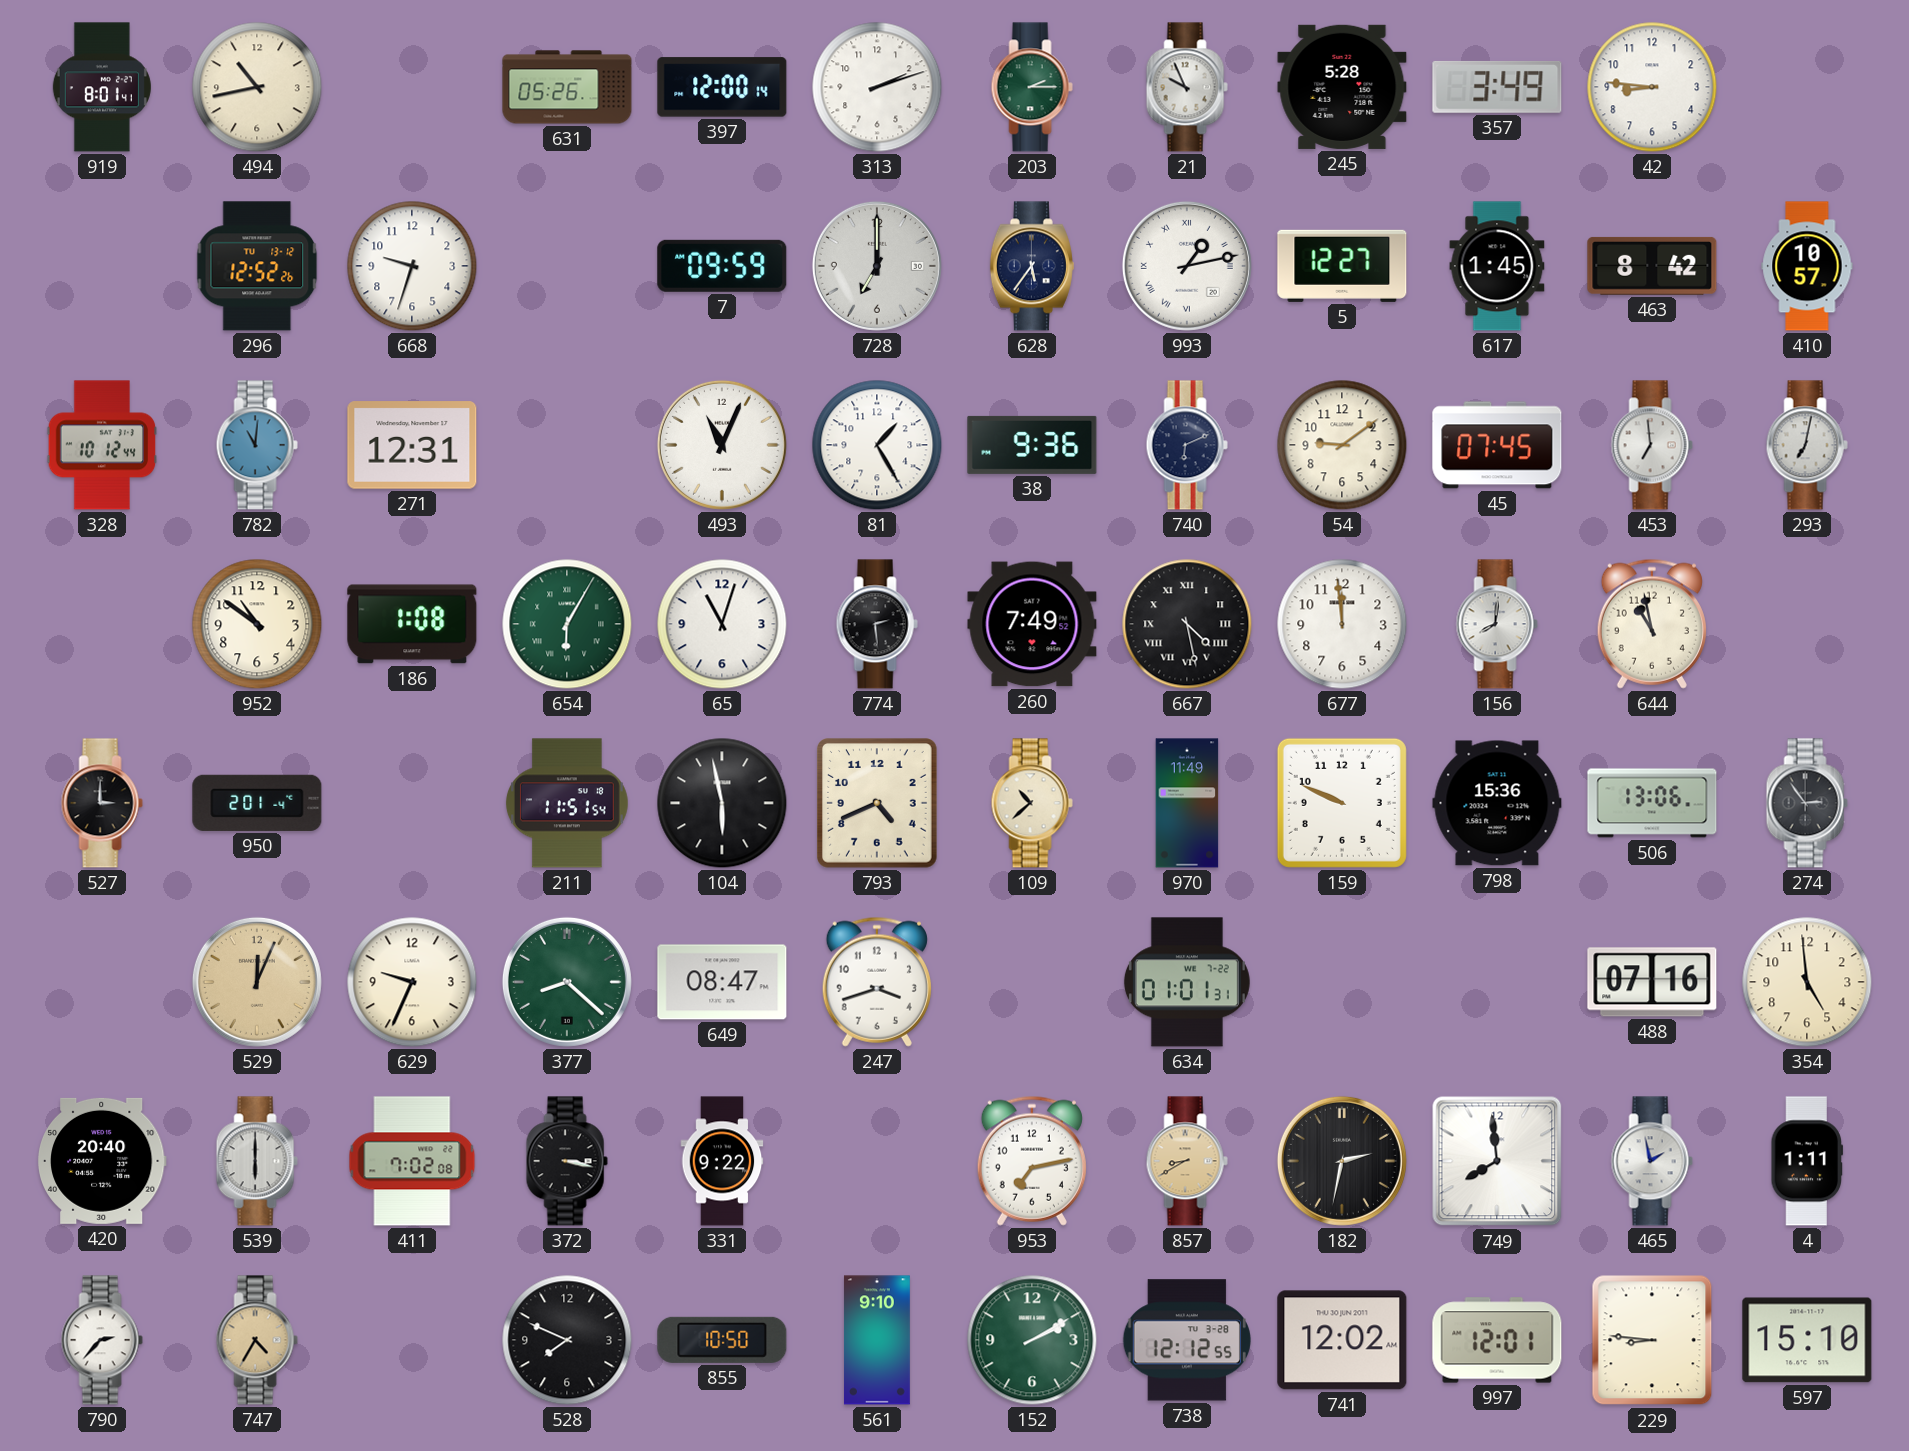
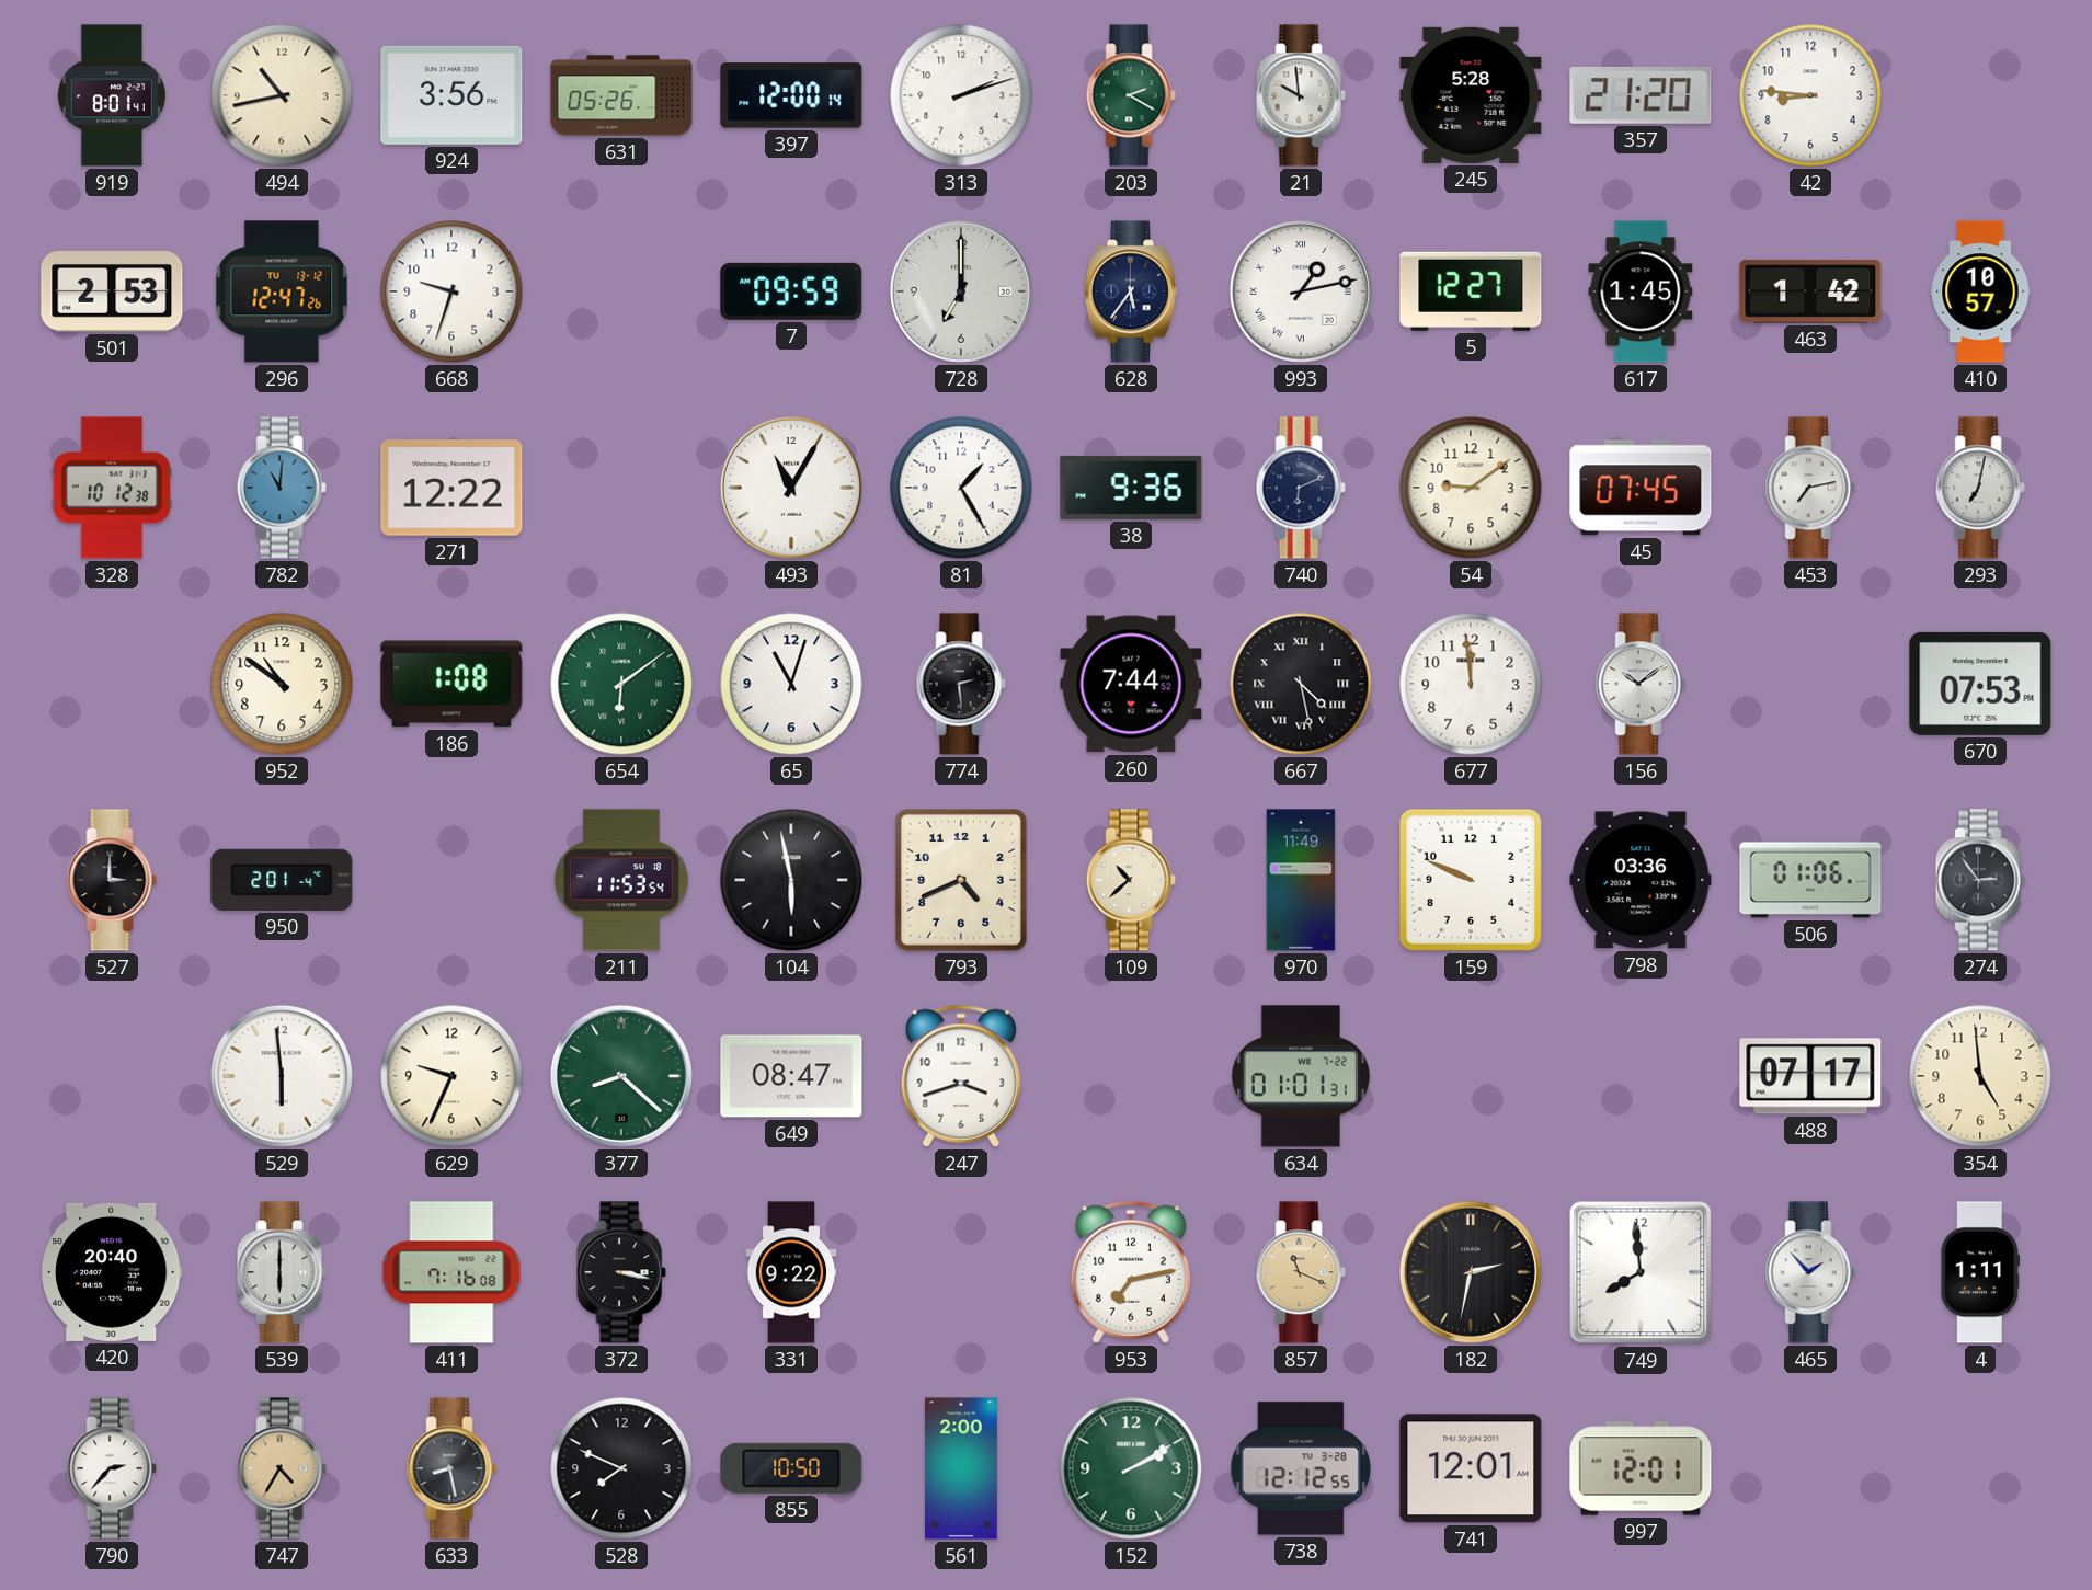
924: none -> 3:56
203: 2:15 -> 2:20
21: 9:56 -> 9:59
357: 3:49 -> 21:20
501: none -> 2:53
296: 12:52 -> 12:47
463: 8:42 -> 1:42
328: 10:12:44 -> 10:12:38
271: 12:31 -> 12:22
493: 11:04 -> 11:05
453: 6:59 -> 7:13
654: 6:05 -> 6:09
260: 7:49 -> 7:44
156: 8:01 -> 10:09
644: 10:58 -> none
670: none -> 07:53
211: 11:51 -> 11:53
798: 15:36 -> 03:36
506: 13:06 -> 01:06
529: 12:04 -> 5:59
529 dial: champagne -> white
488: 07:16 -> 07:17
411: 7:02 -> 7:16
857: 8:40 -> 11:19
465: 1:58 -> 1:53
633: none -> 8:28
561: 9:10 -> 2:00
741: 12:02 -> 12:01
229: 8:46 -> none
597: 15:10 -> none
